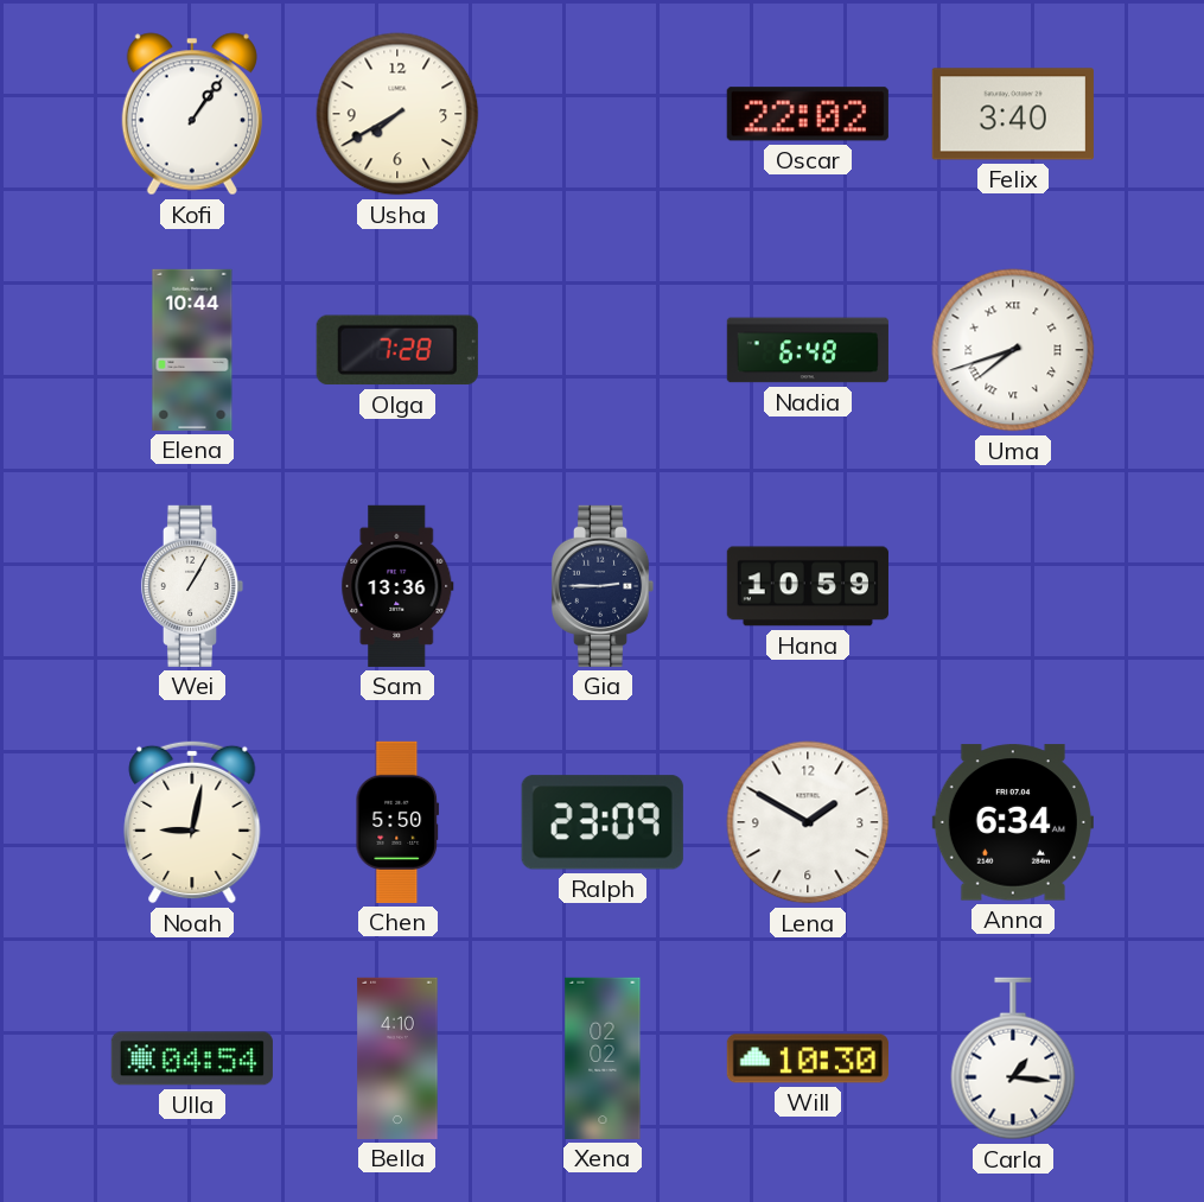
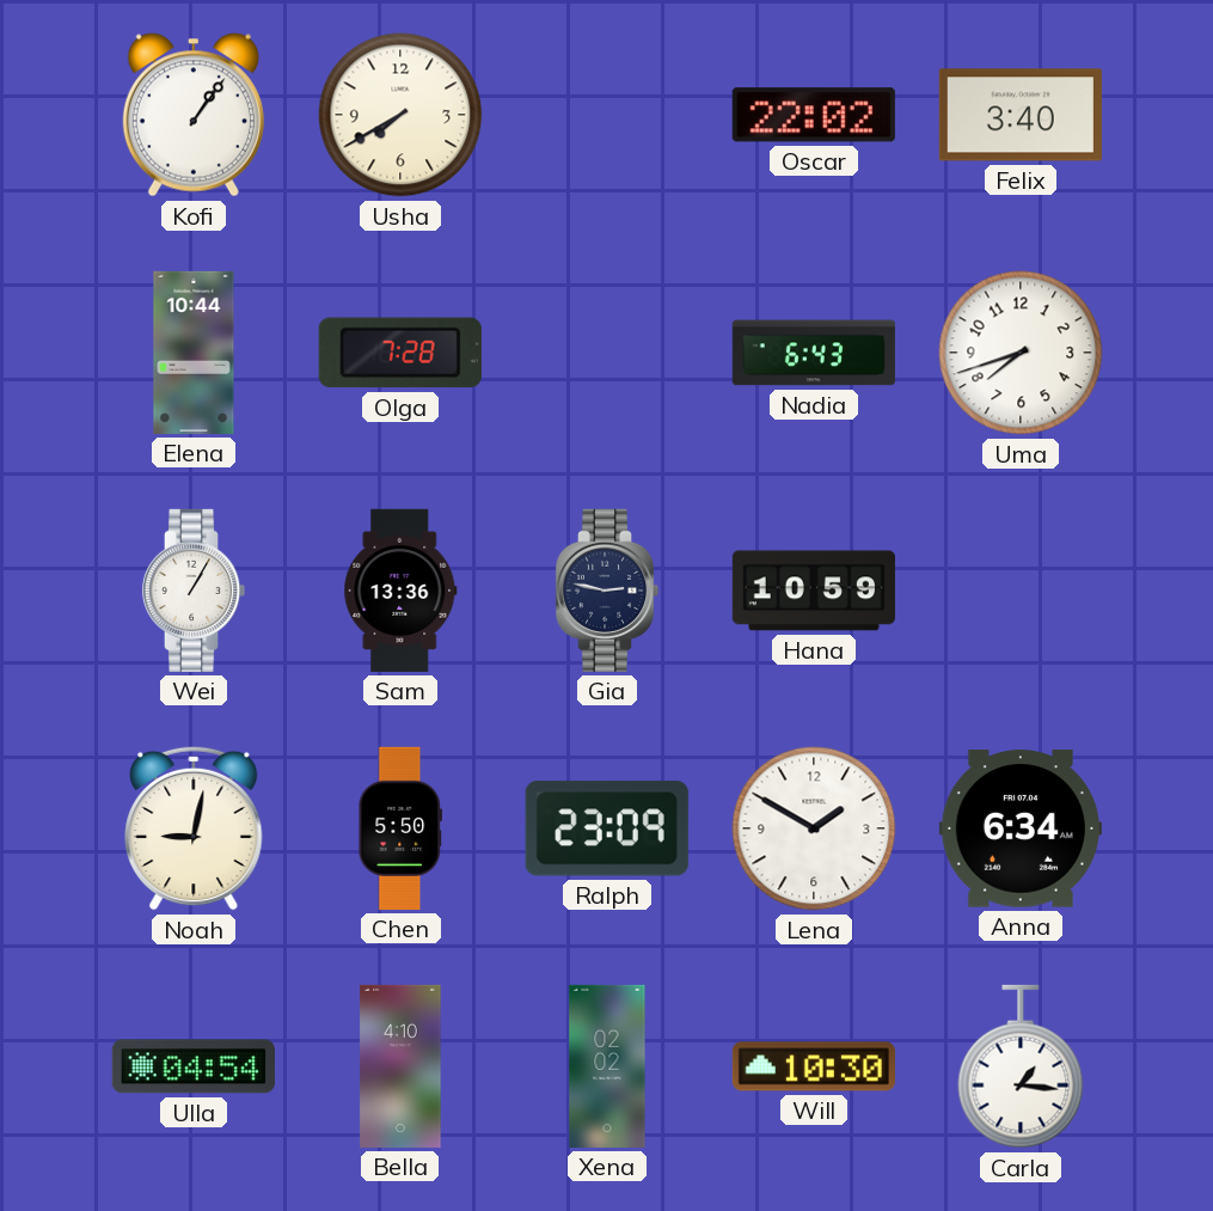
Nadia: 6:48 -> 6:43
Uma numerals: Roman -> Arabic
Gia: 2:45 -> 2:47
